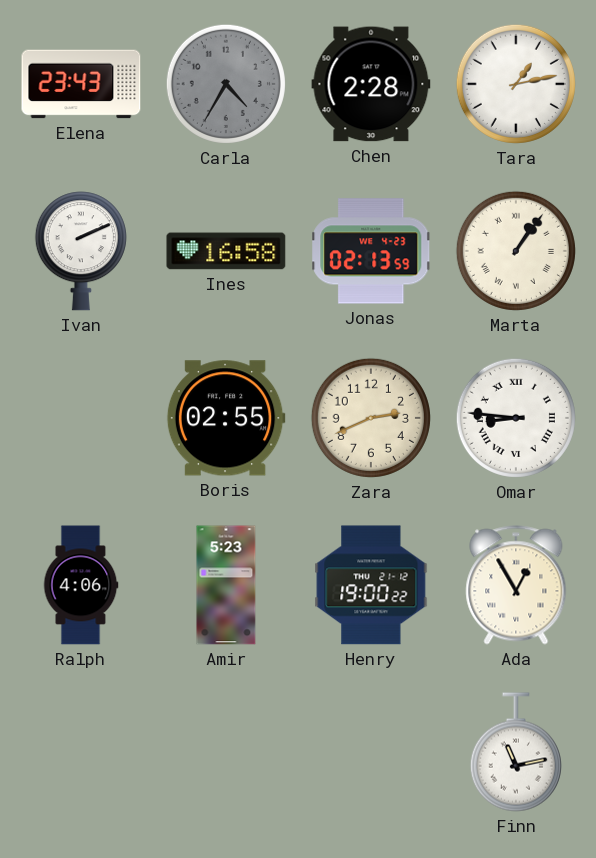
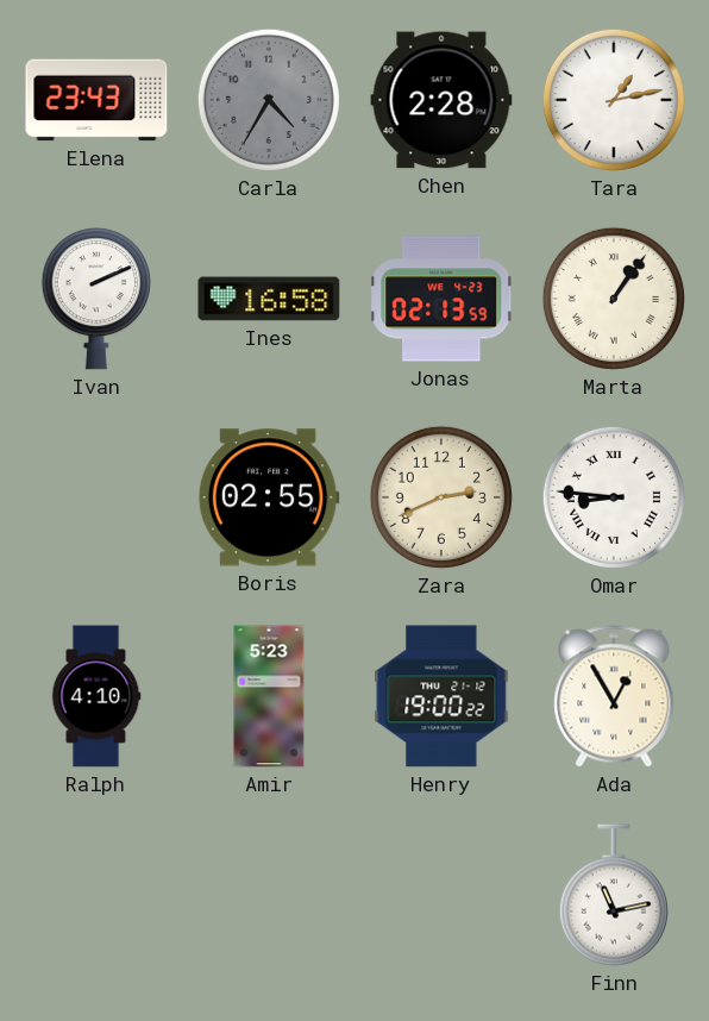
Ralph: 4:06 -> 4:10
